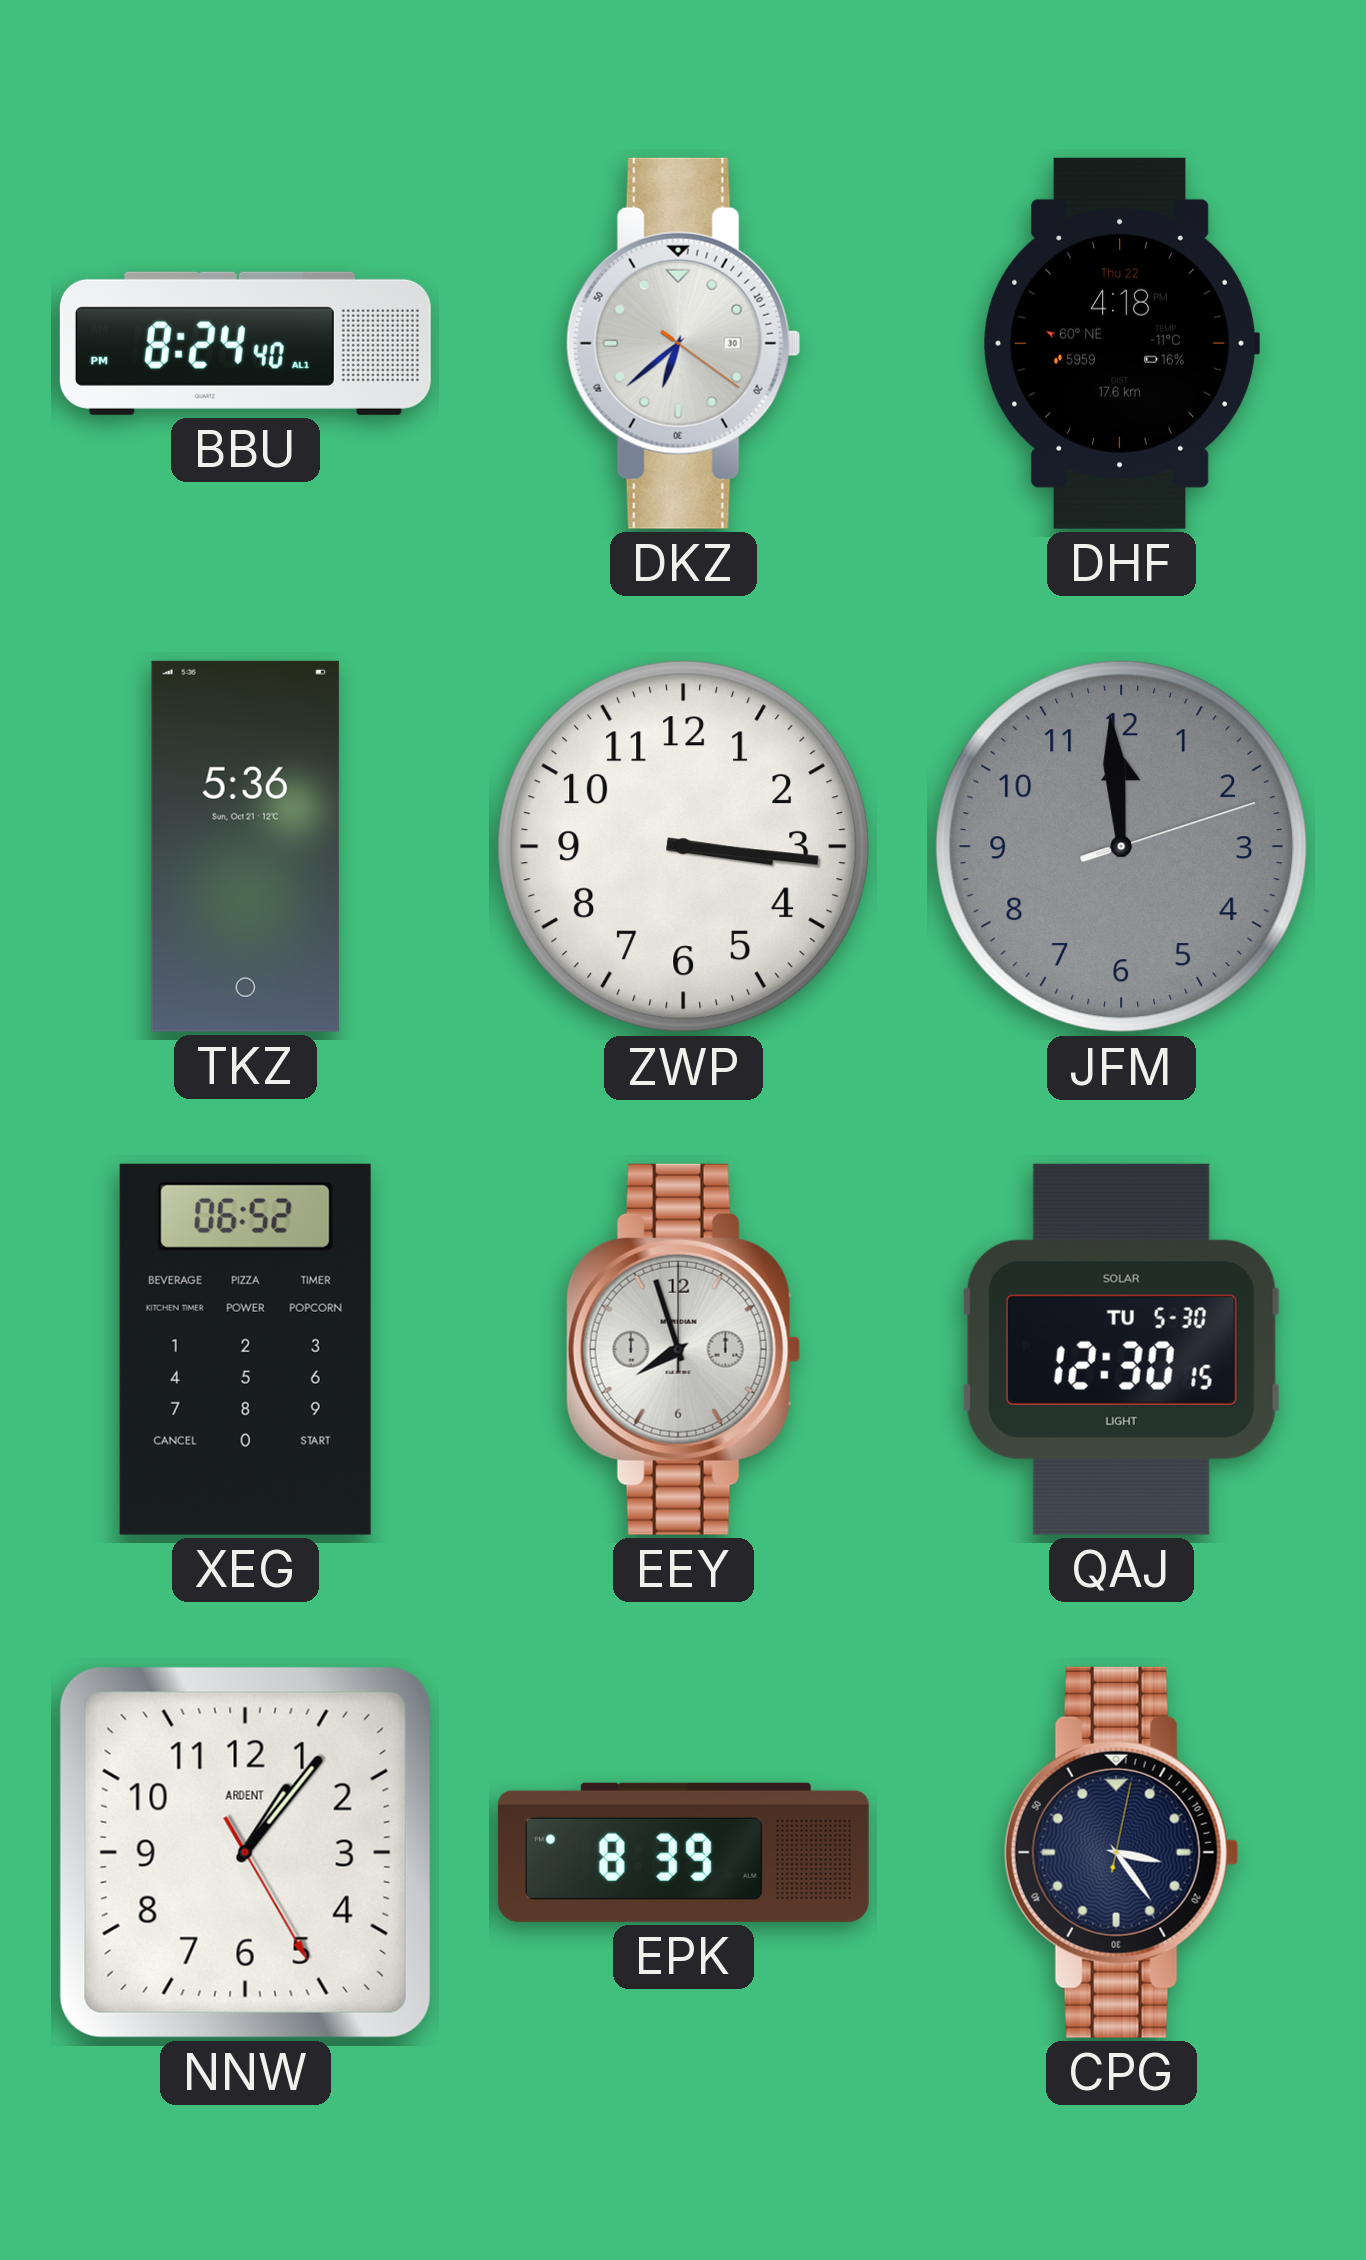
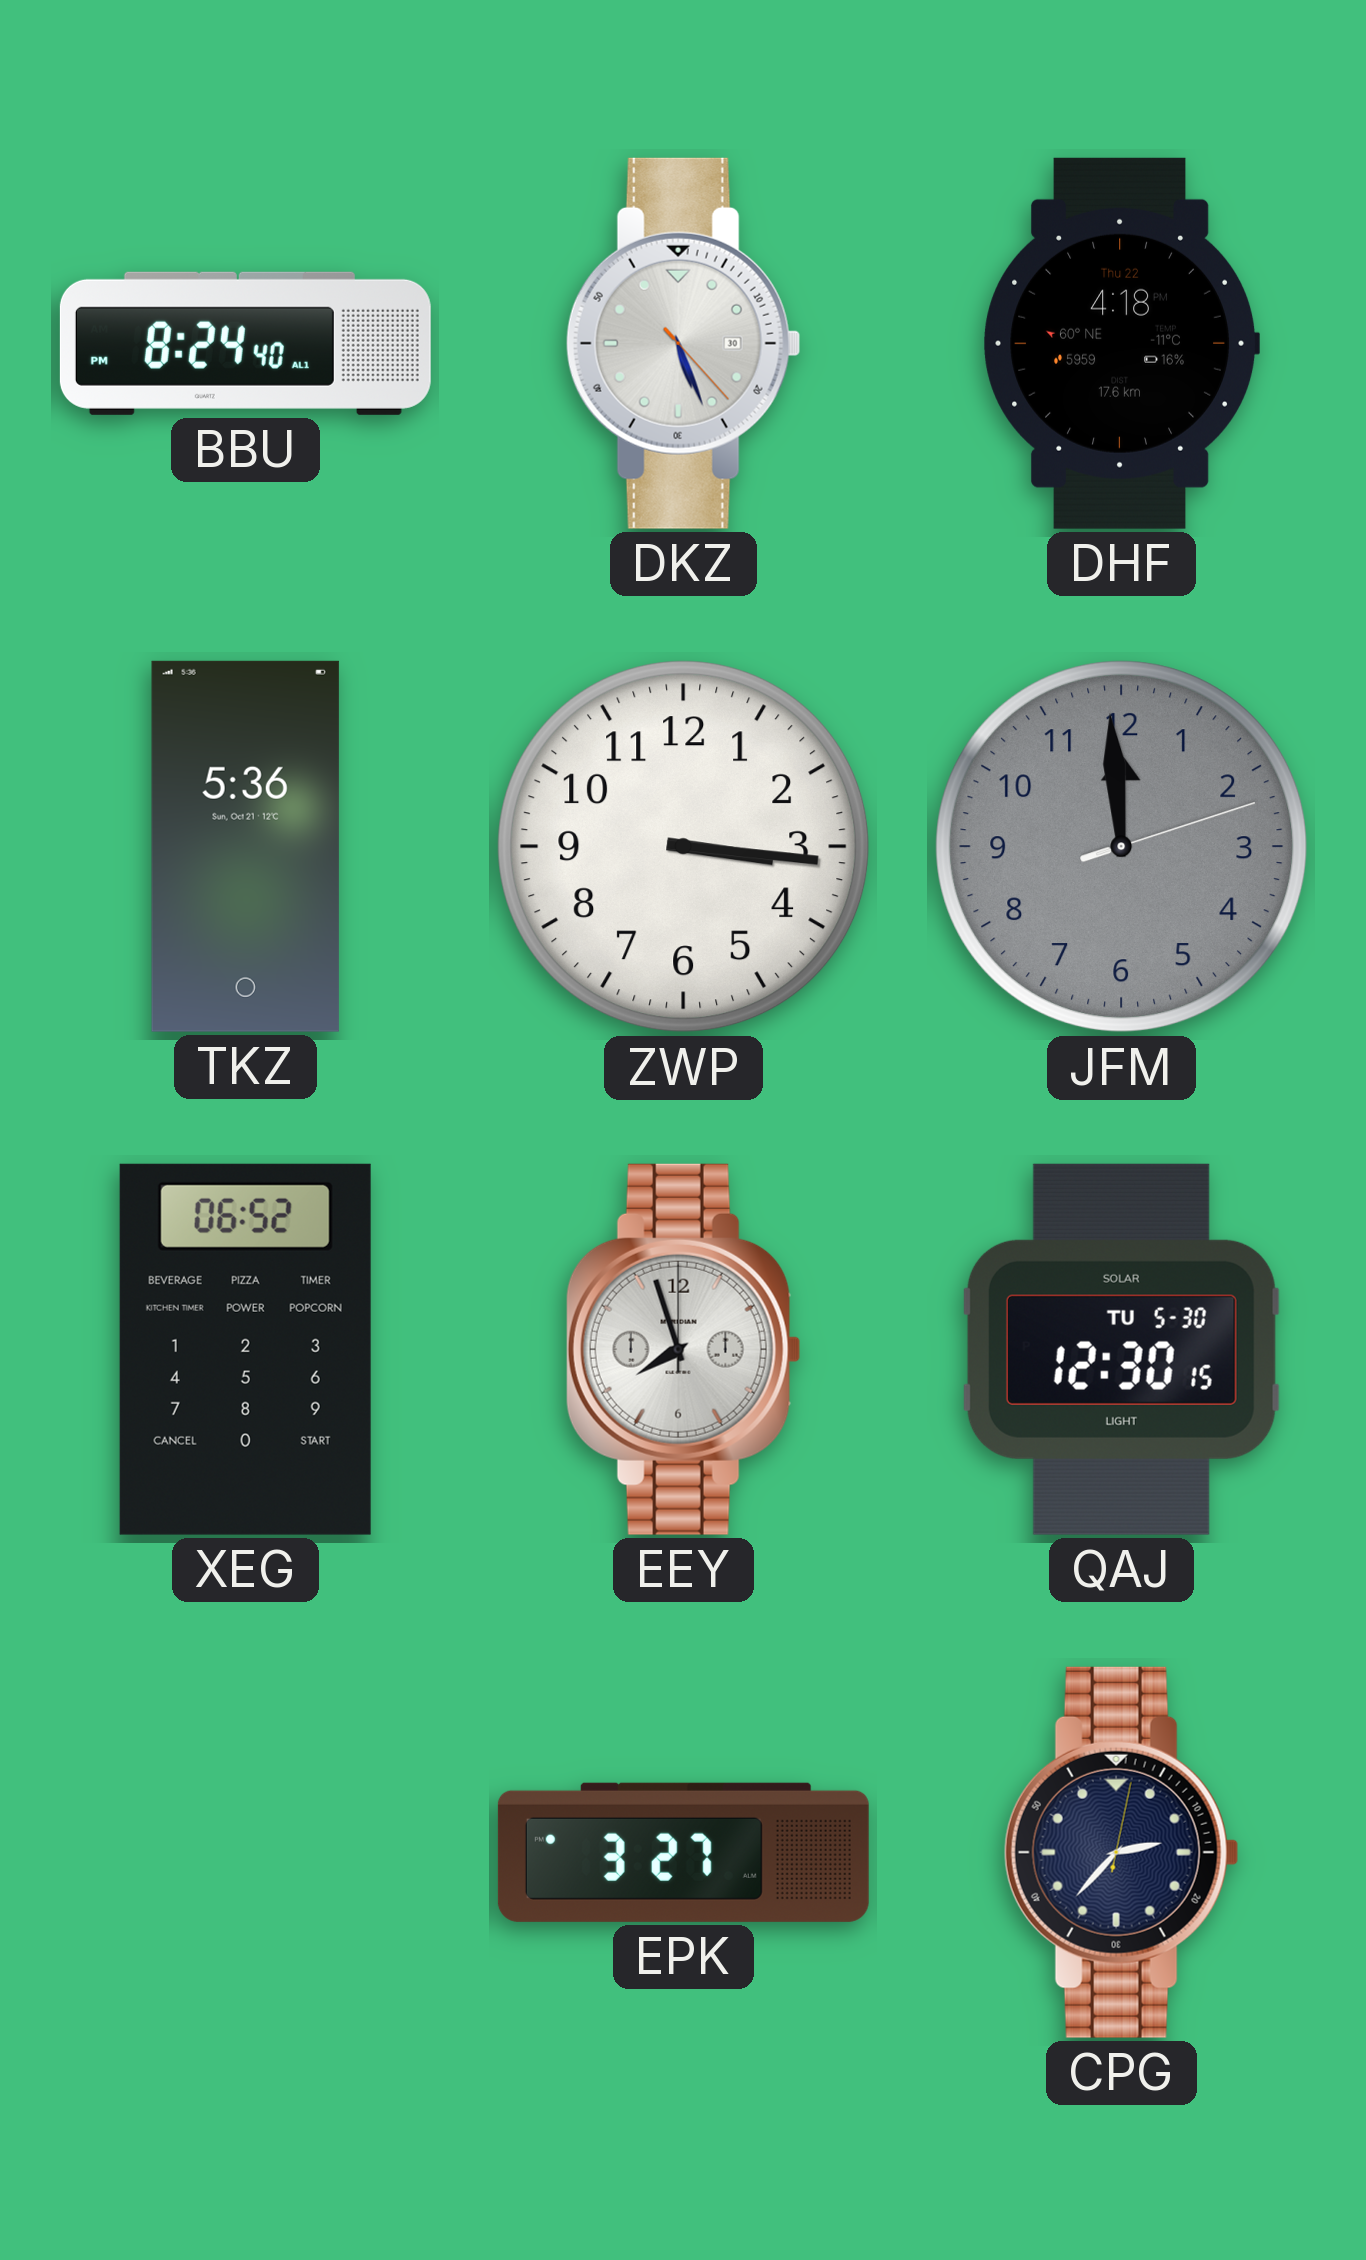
DKZ: 6:38 -> 5:26
NNW: 1:06 -> none
EPK: 8:39 -> 3:27
CPG: 3:24 -> 2:37
